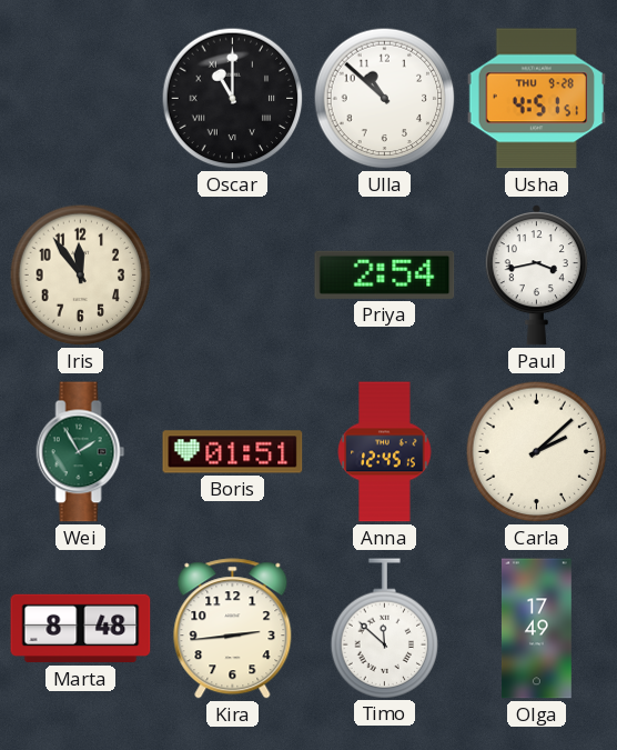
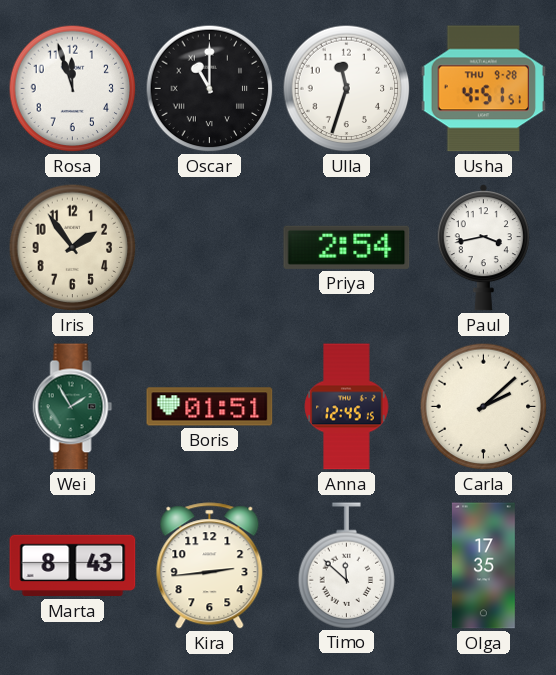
Rosa: none -> 11:57
Ulla: 10:52 -> 11:33
Iris: 11:54 -> 1:54
Marta: 8:48 -> 8:43
Olga: 17:49 -> 17:35
